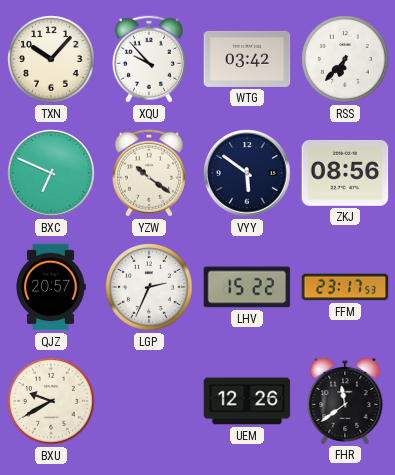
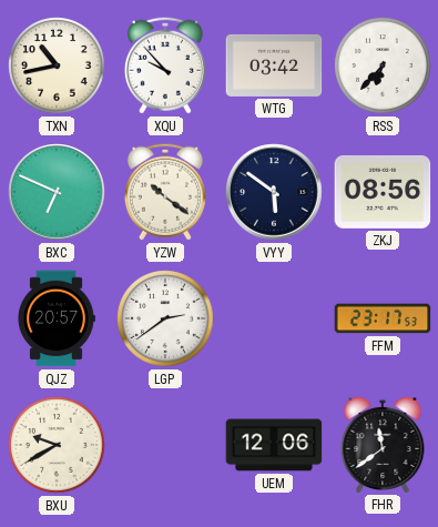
TXN: 10:07 -> 10:43
LGP: 2:34 -> 2:39
LHV: 15:22 -> none
UEM: 12:26 -> 12:06
